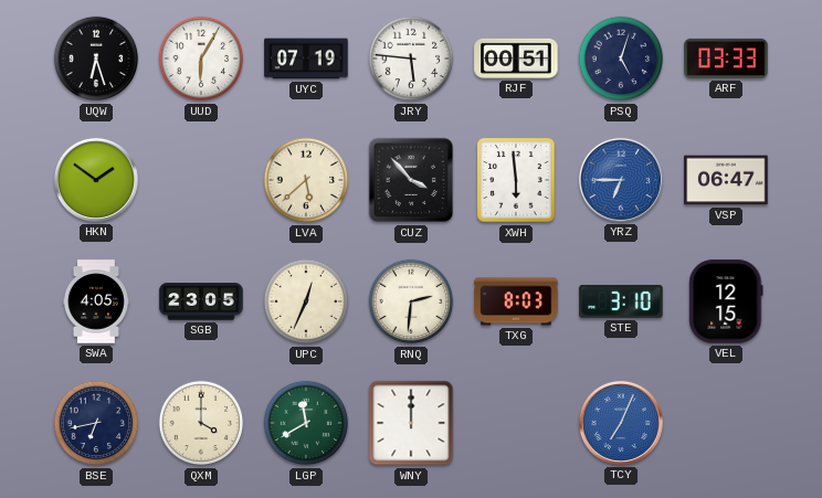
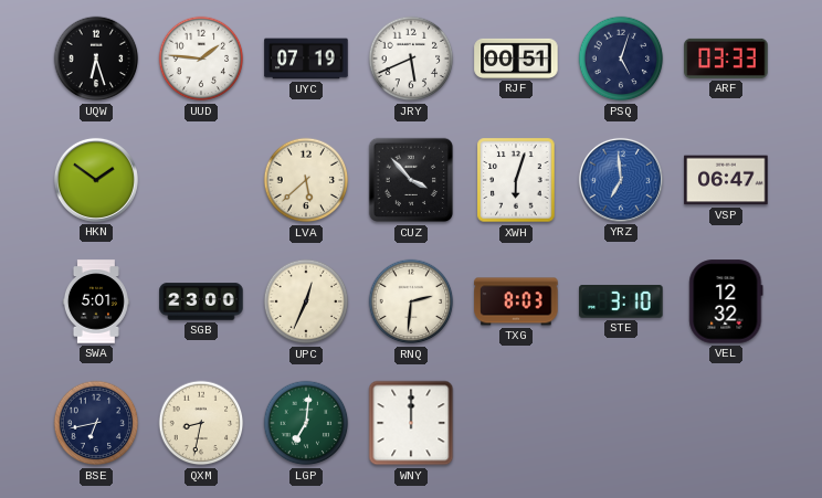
UUD: 6:05 -> 1:46
JRY: 5:46 -> 5:41
XWH: 5:59 -> 6:03
YRZ: 6:45 -> 6:59
SWA: 4:05 -> 5:01
SGB: 23:05 -> 23:00
VEL: 12:15 -> 12:32
QXM: 4:00 -> 8:32
LGP: 11:40 -> 7:01
TCY: 7:04 -> none
